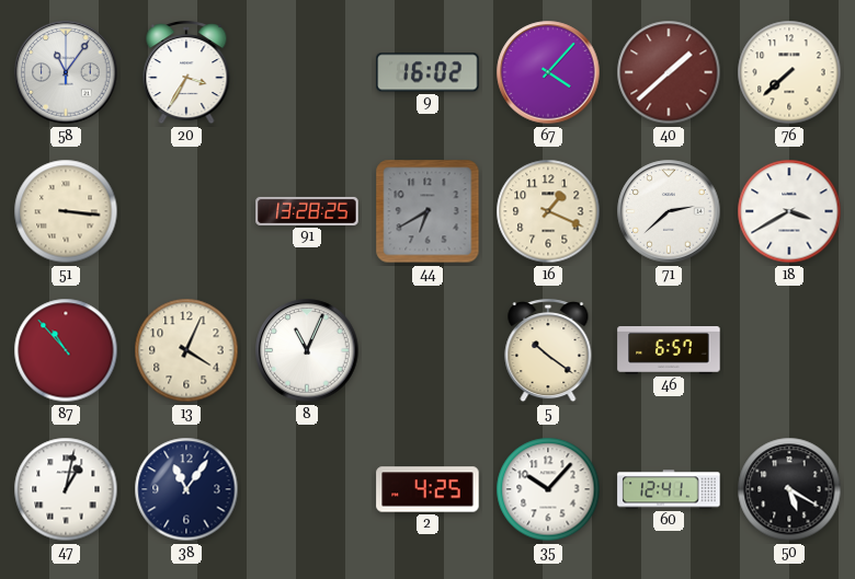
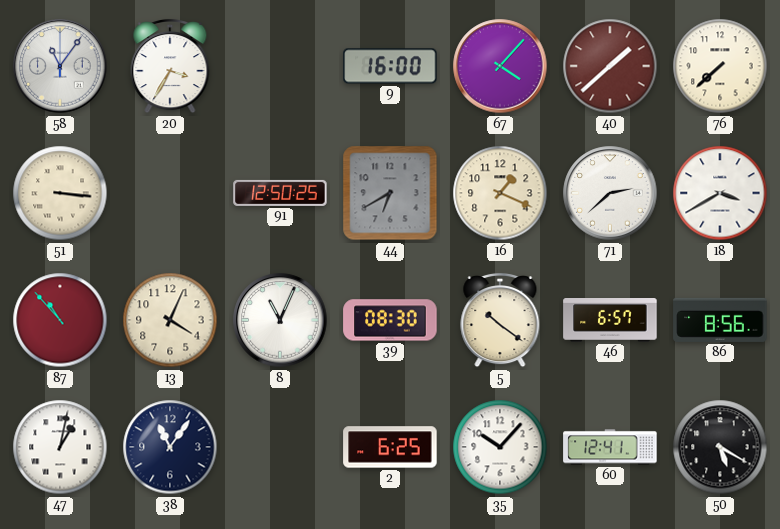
9: 16:02 -> 16:00
91: 13:28 -> 12:50
39: none -> 08:30
86: none -> 8:56
2: 4:25 -> 6:25
